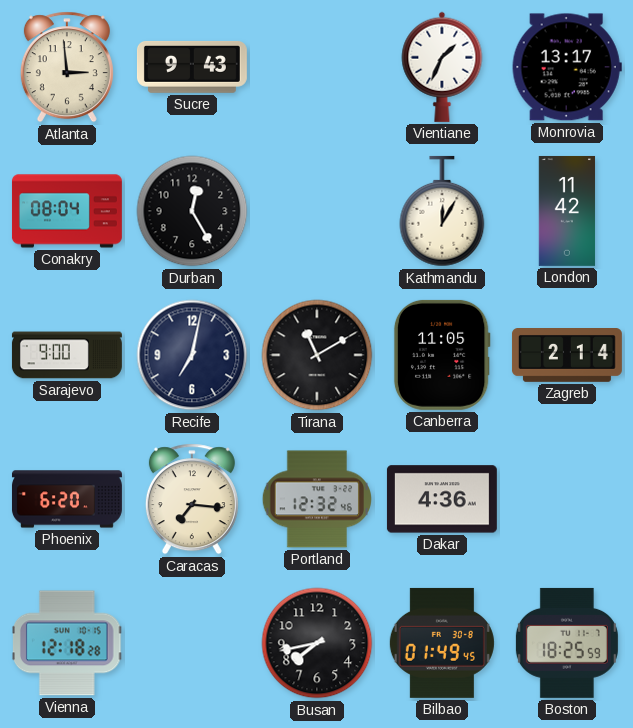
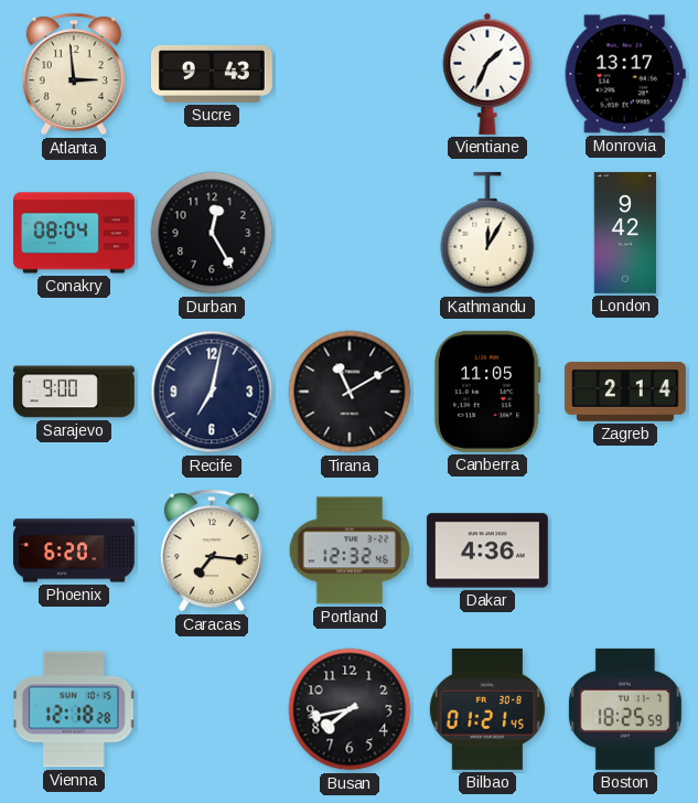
London: 11:42 -> 9:42
Bilbao: 01:49 -> 01:21
